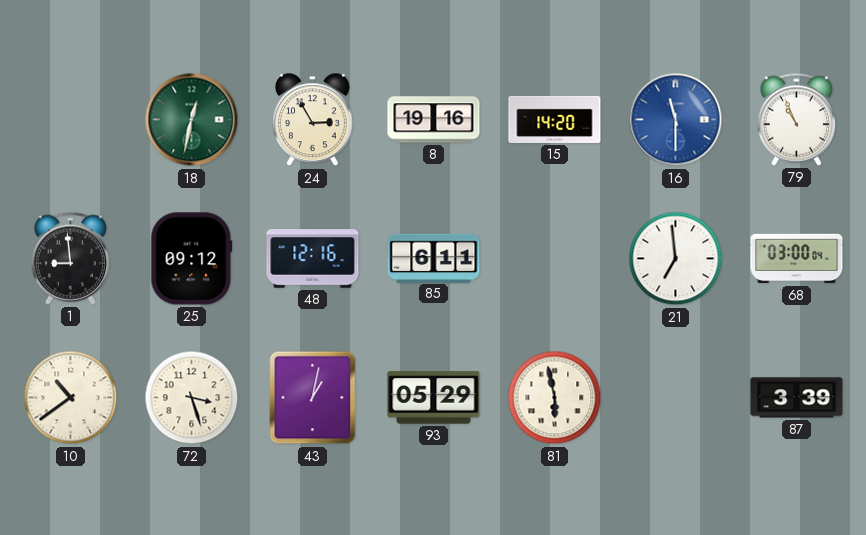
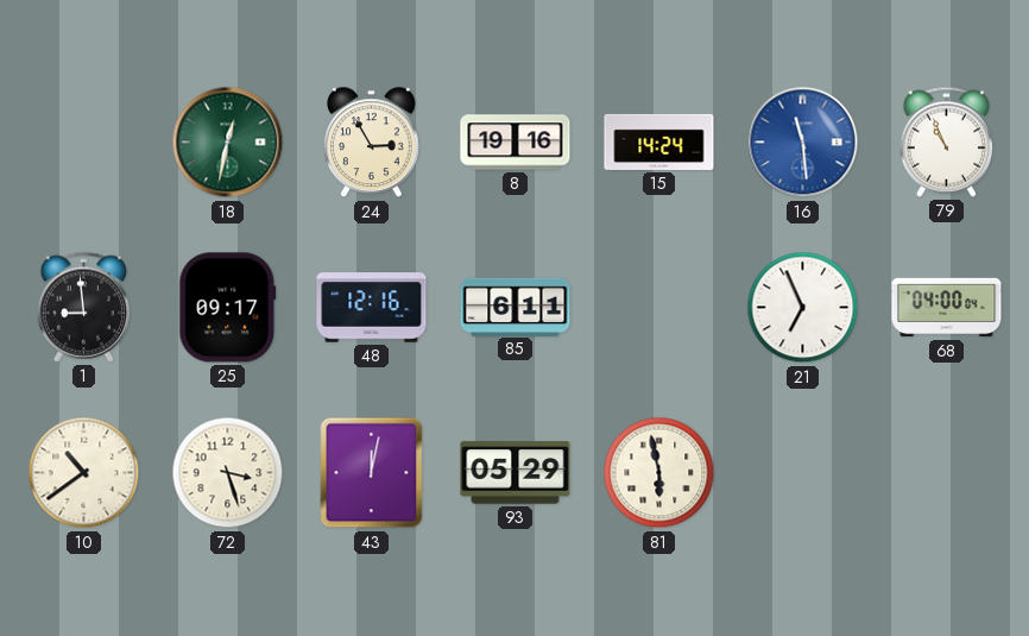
15: 14:20 -> 14:24
16: 11:30 -> 11:29
25: 09:12 -> 09:17
21: 6:59 -> 6:56
68: 03:00 -> 04:00
43: 1:02 -> 12:02
87: 3:39 -> none
